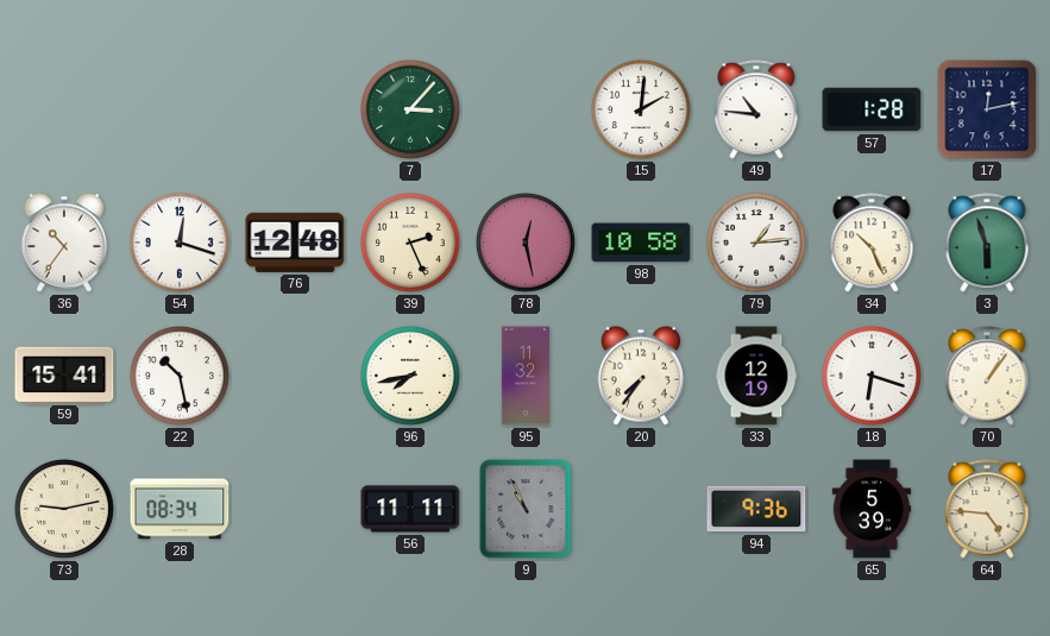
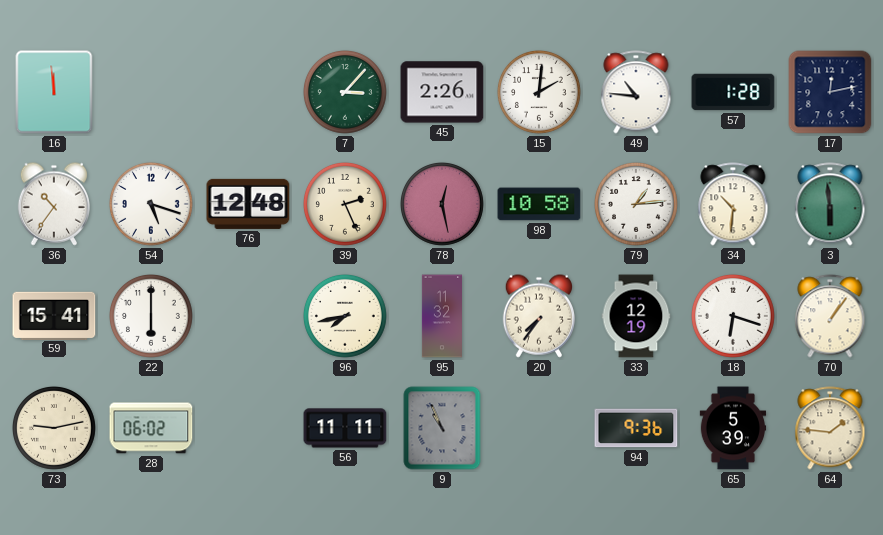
16: none -> 11:59
45: none -> 2:26
54: 12:18 -> 5:18
34: 10:26 -> 10:31
3: 5:57 -> 5:59
22: 10:28 -> 6:00
28: 08:34 -> 06:02
64: 4:46 -> 1:46
